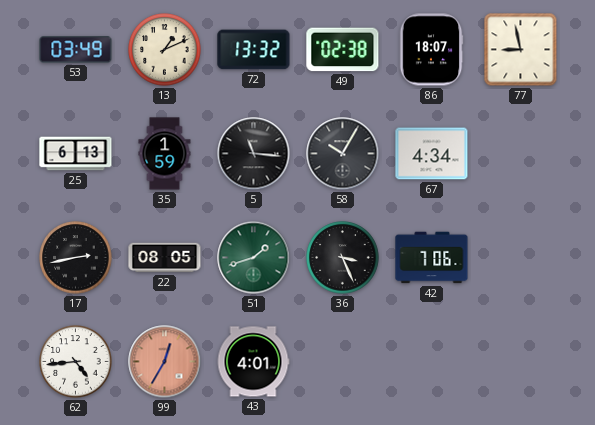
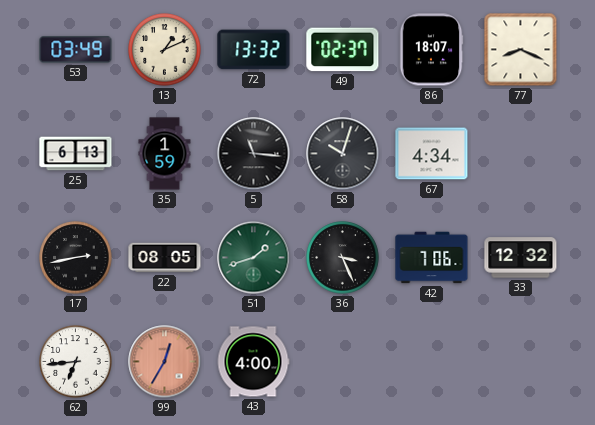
49: 02:38 -> 02:37
77: 8:58 -> 8:19
58: 10:05 -> 10:03
33: none -> 12:32
62: 4:44 -> 6:44
43: 4:01 -> 4:00
